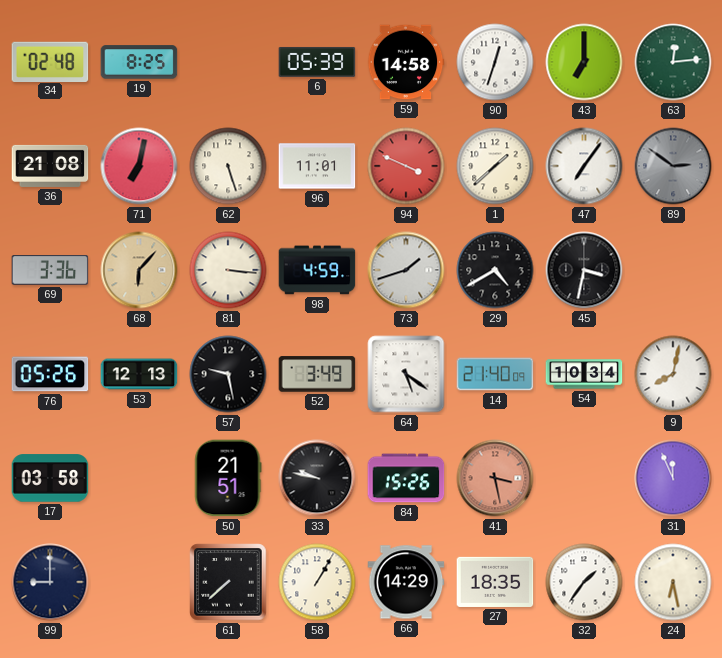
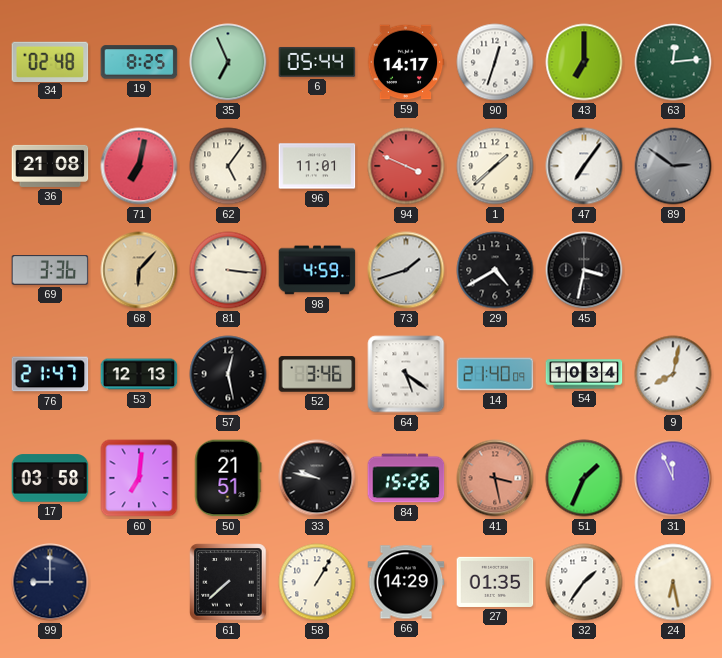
35: none -> 6:56
6: 05:39 -> 05:44
59: 14:58 -> 14:17
62: 5:27 -> 5:06
76: 05:26 -> 21:47
57: 9:28 -> 12:28
52: 3:49 -> 3:46
60: none -> 7:01
51: none -> 1:34
27: 18:35 -> 01:35
